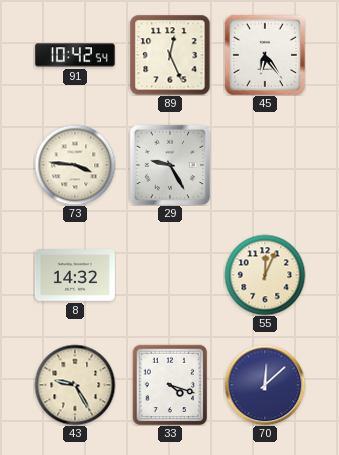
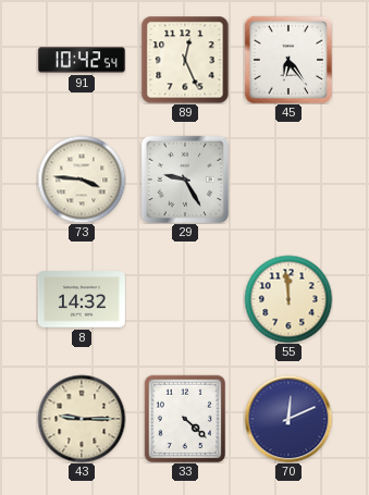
55: 12:04 -> 11:59
43: 9:25 -> 9:15
33: 4:18 -> 4:22
70: 12:08 -> 12:11
